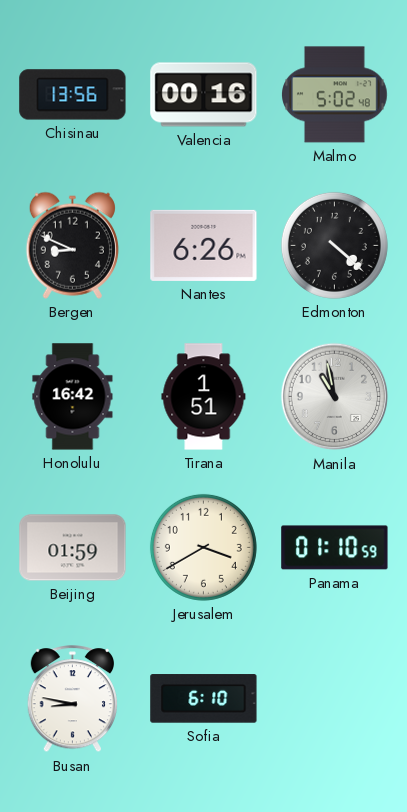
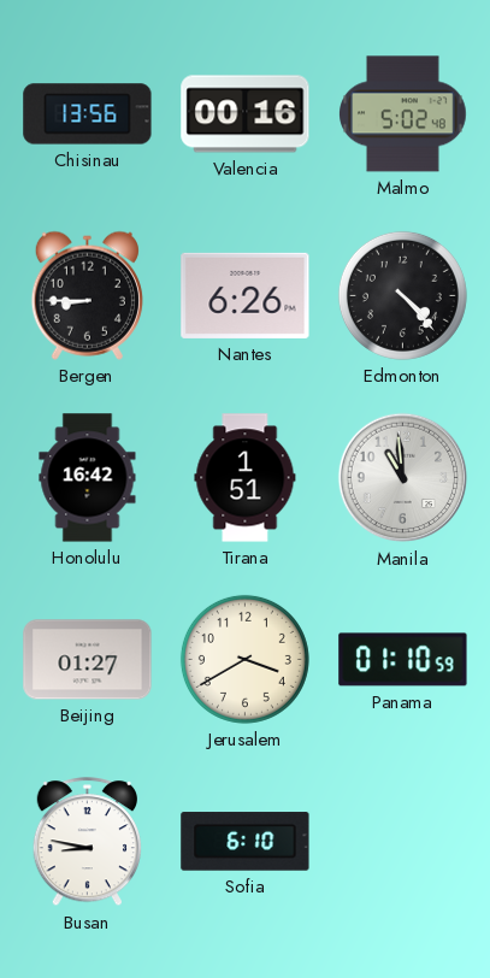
Bergen: 8:49 -> 8:45
Edmonton: 4:22 -> 4:23
Manila: 10:58 -> 10:59
Beijing: 01:59 -> 01:27
